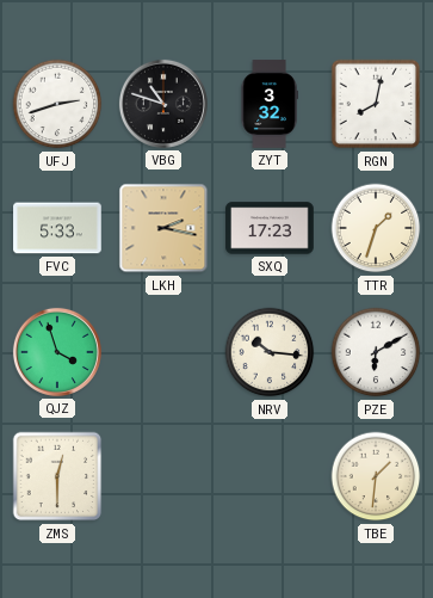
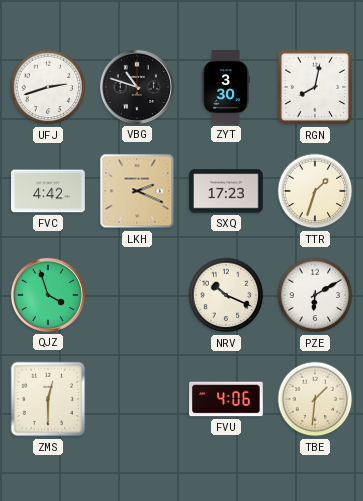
ZYT: 3:32 -> 3:30
FVC: 5:33 -> 4:42
LKH: 2:17 -> 2:19
NRV: 10:16 -> 10:19
FVU: none -> 4:06
